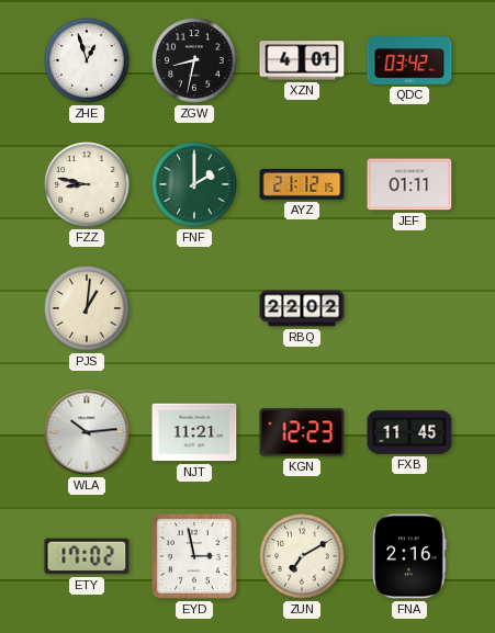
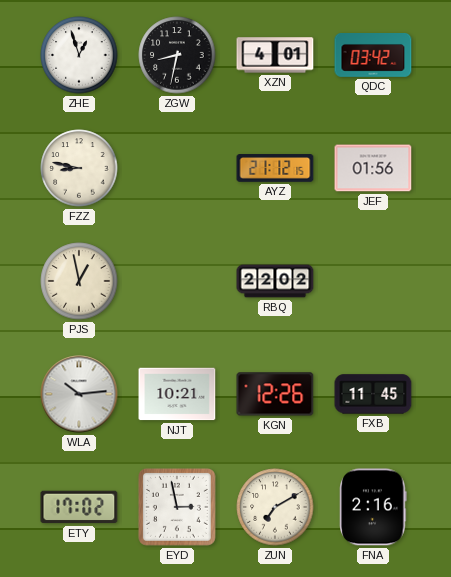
FNF: 2:00 -> none
JEF: 01:11 -> 01:56
PJS: 1:01 -> 12:58
NJT: 11:21 -> 10:21
KGN: 12:23 -> 12:26
